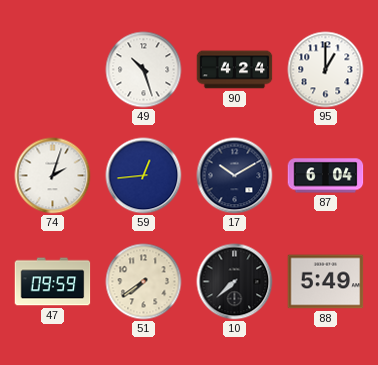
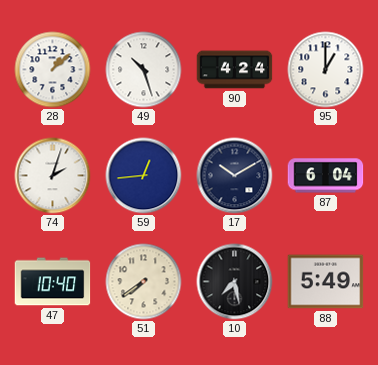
28: none -> 1:08
47: 09:59 -> 10:40
10: 7:38 -> 7:28
